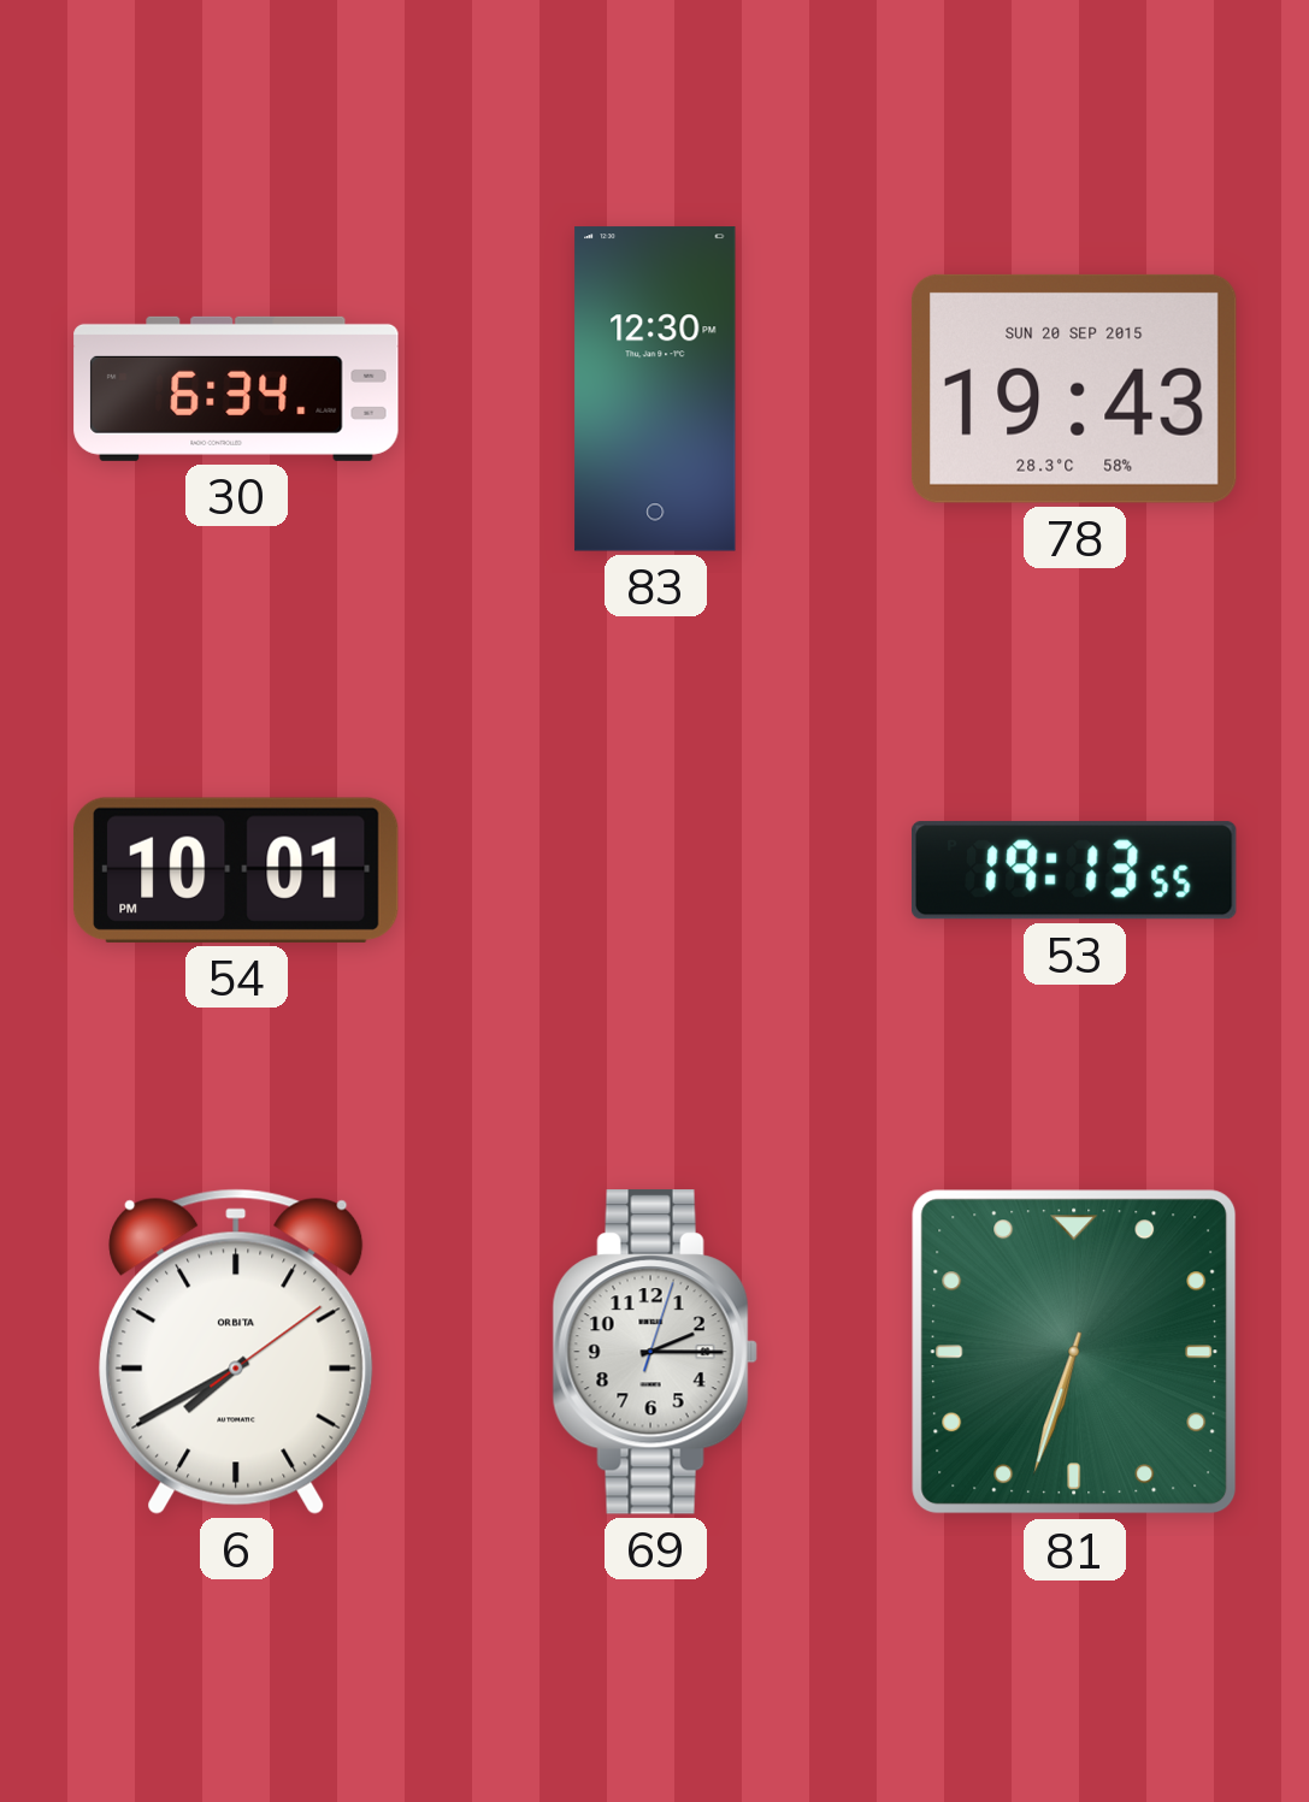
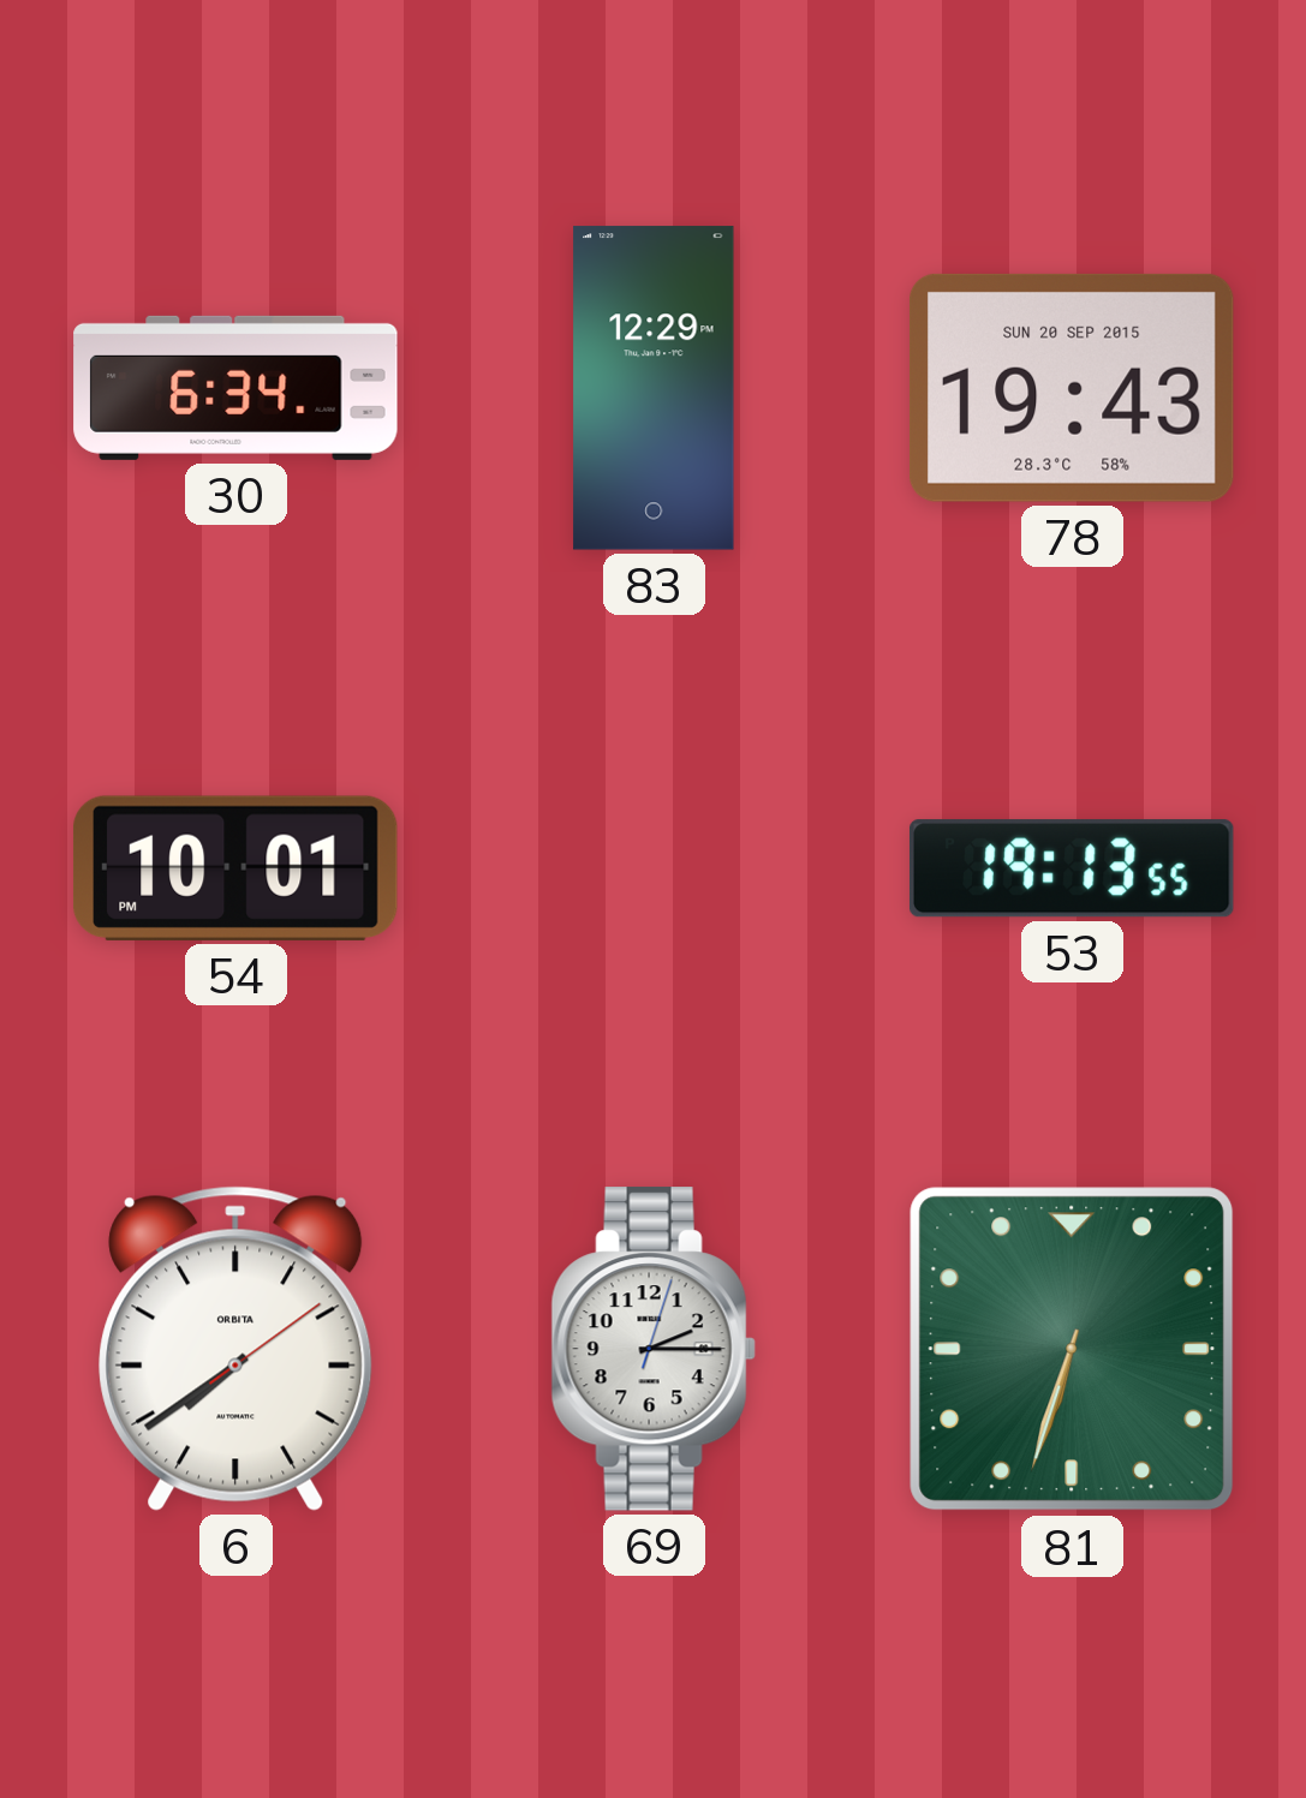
83: 12:30 -> 12:29
6: 7:40 -> 7:39
